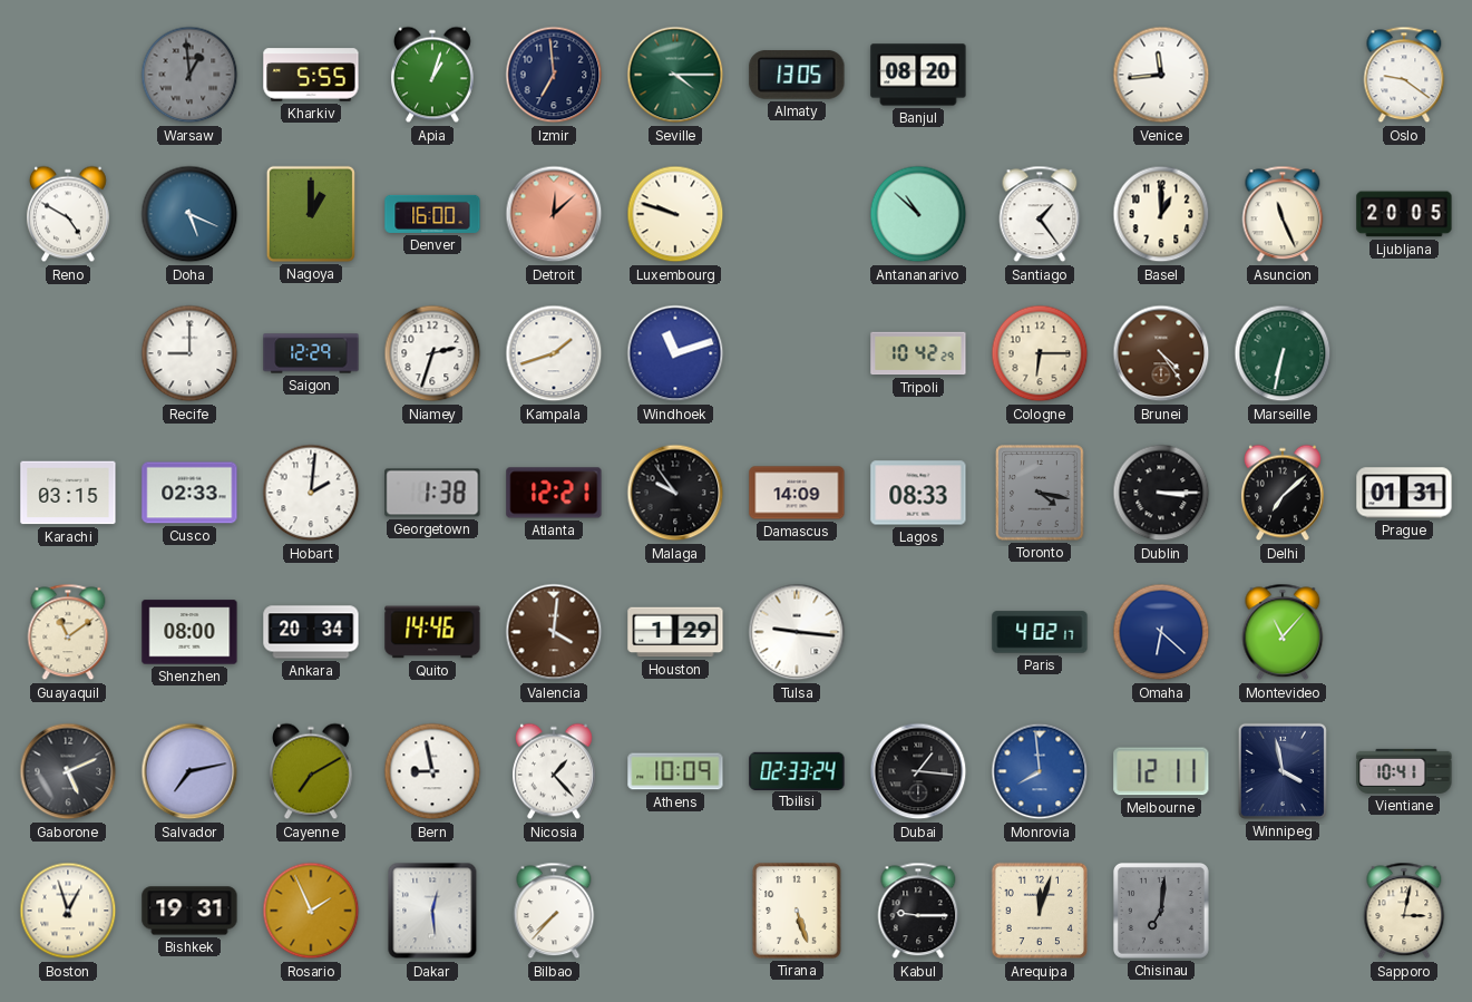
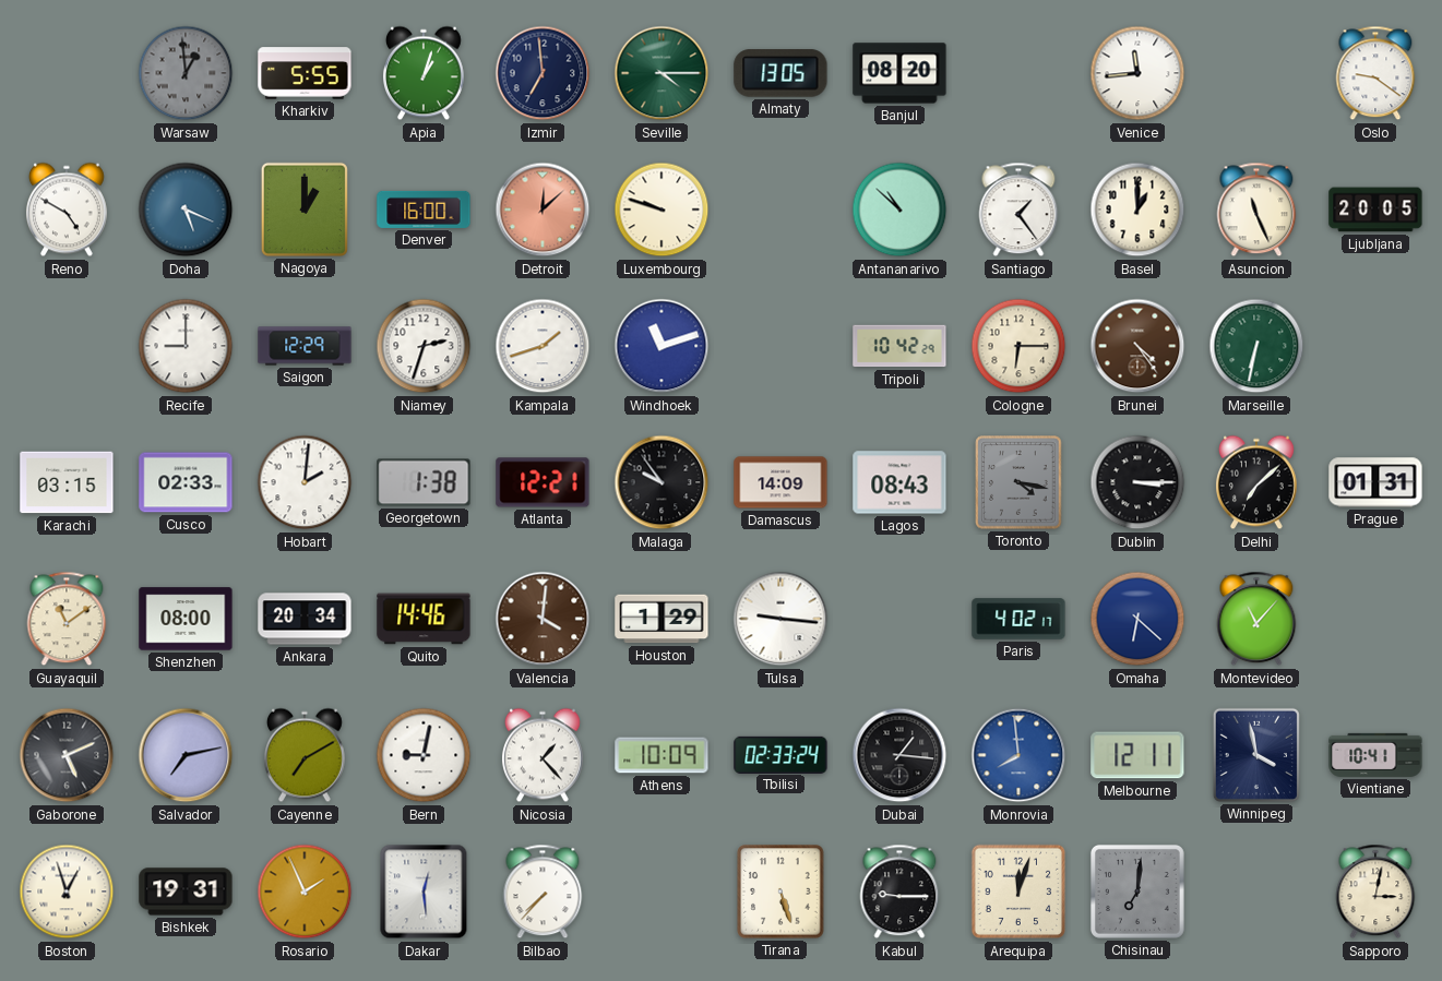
Lagos: 08:33 -> 08:43
Bern: 8:58 -> 9:02
